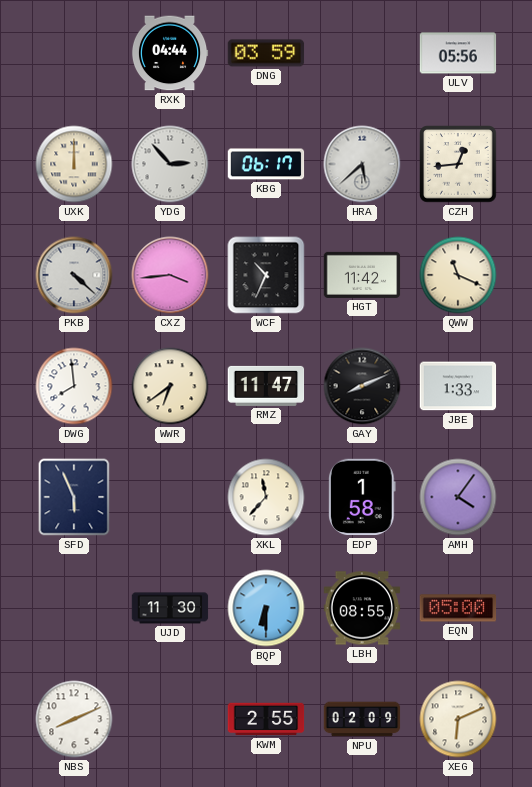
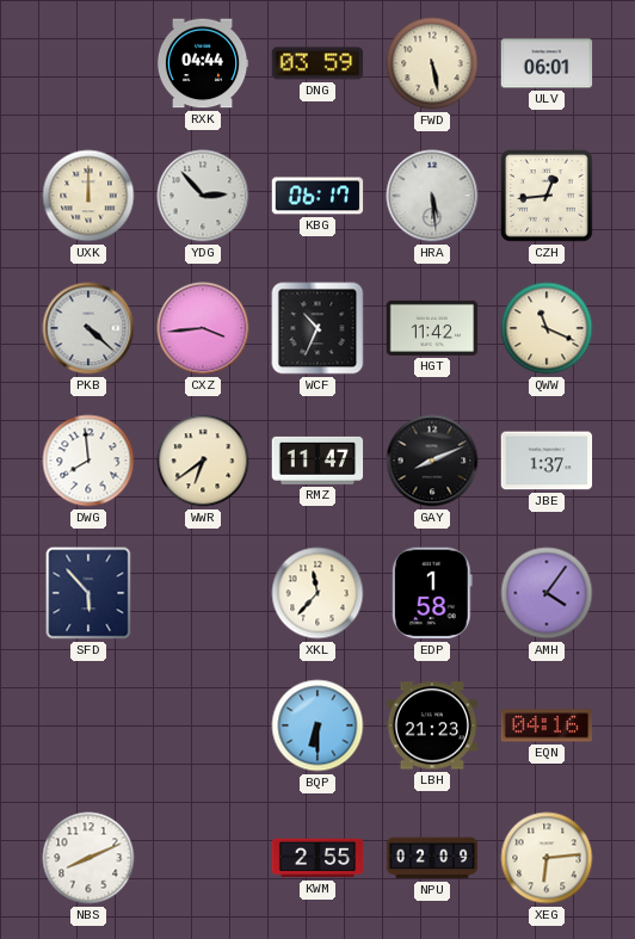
FWD: none -> 5:28
ULV: 05:56 -> 06:01
HRA: 5:38 -> 5:29
JBE: 1:33 -> 1:37
SFD: 5:56 -> 5:53
UJD: 11:30 -> none
LBH: 08:55 -> 21:23
EQN: 05:00 -> 04:16
XEG: 6:11 -> 6:14
